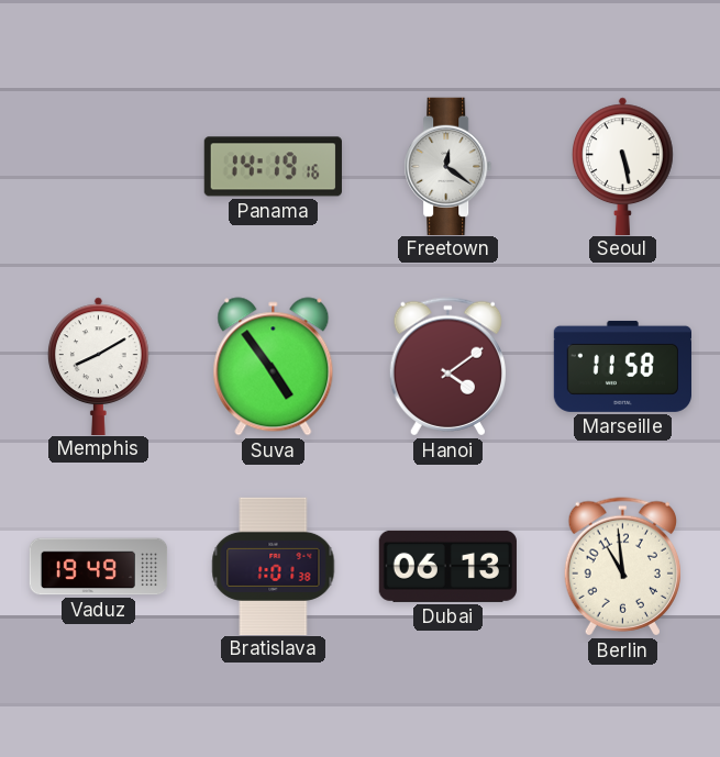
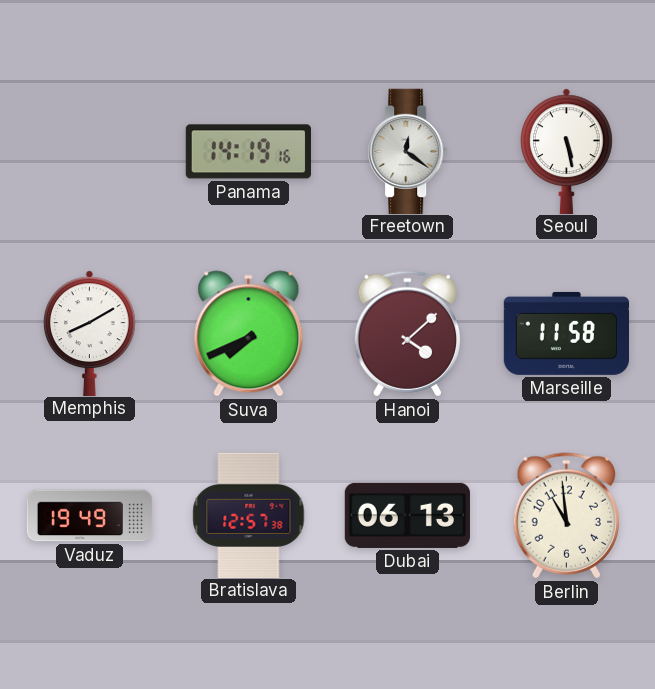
Suva: 4:54 -> 7:41
Hanoi: 4:09 -> 4:08
Bratislava: 1:01 -> 12:57
